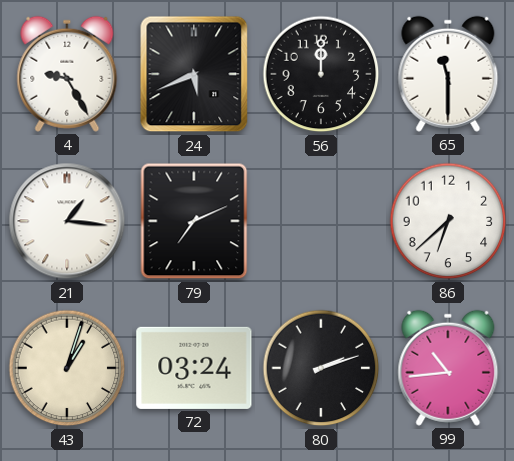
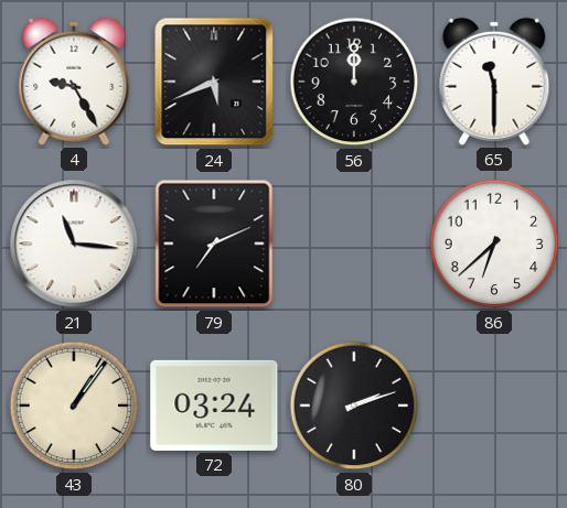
21: 1:16 -> 11:16
43: 1:03 -> 1:06
99: 10:44 -> none
